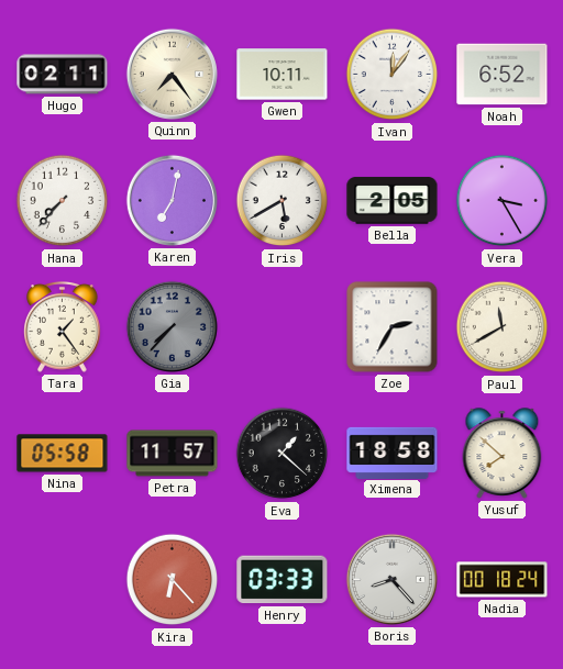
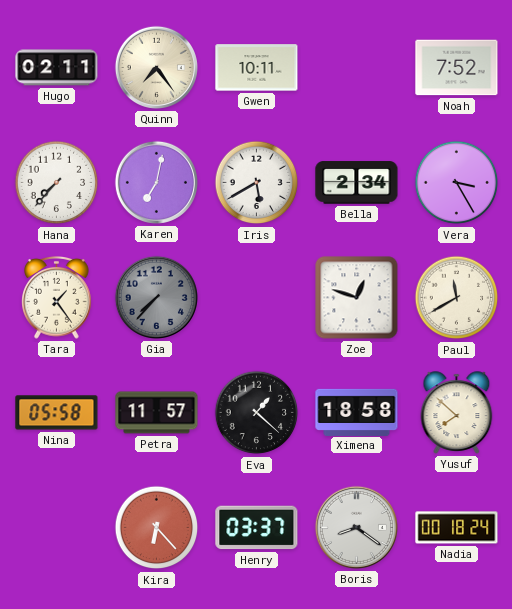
Ivan: 12:06 -> none
Noah: 6:52 -> 7:52
Bella: 2:05 -> 2:34
Zoe: 2:35 -> 12:48
Henry: 03:33 -> 03:37
Boris: 8:23 -> 8:21
